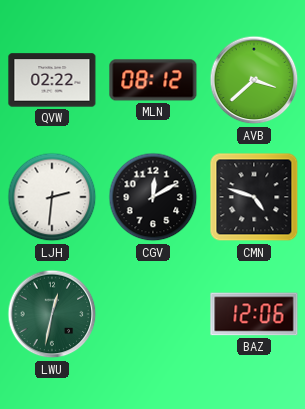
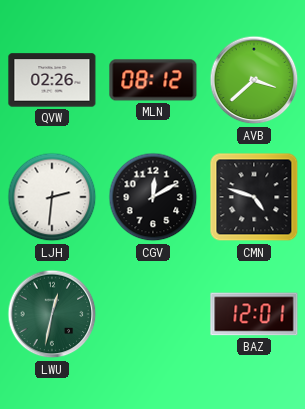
QVW: 02:22 -> 02:26
BAZ: 12:06 -> 12:01
